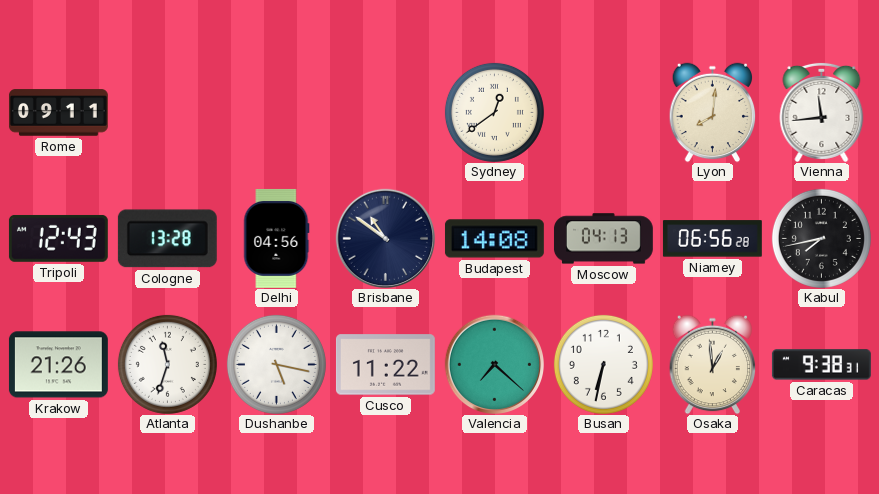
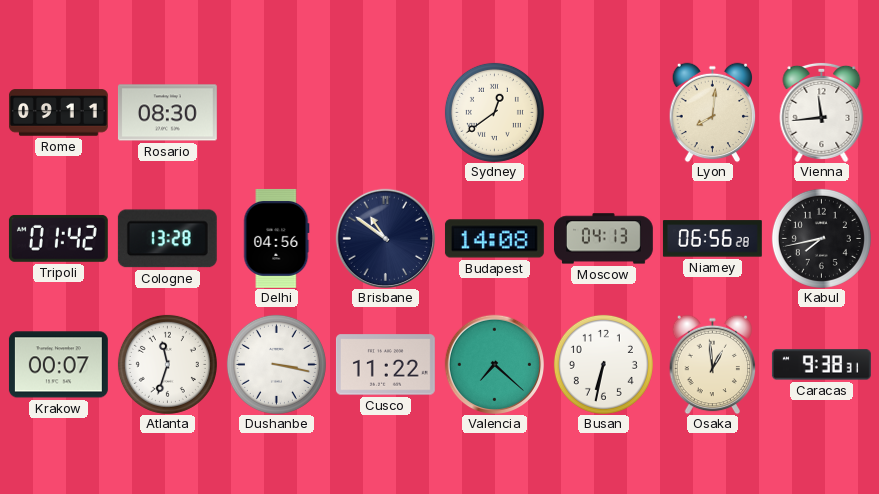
Rosario: none -> 08:30
Tripoli: 12:43 -> 01:42
Krakow: 21:26 -> 00:07
Dushanbe: 5:17 -> 3:17
